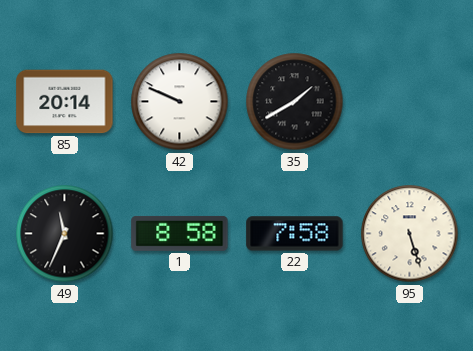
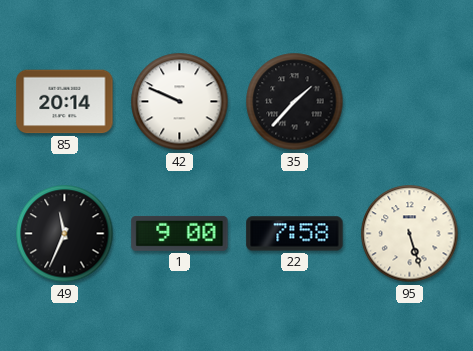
35: 1:40 -> 1:37
1: 8:58 -> 9:00
